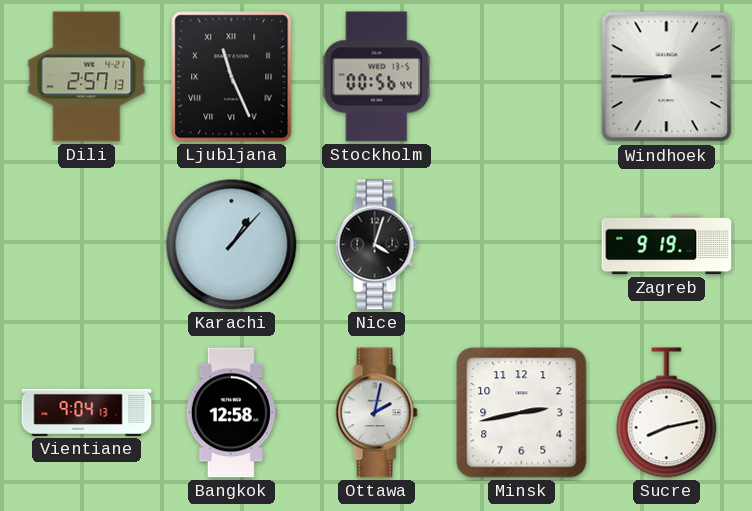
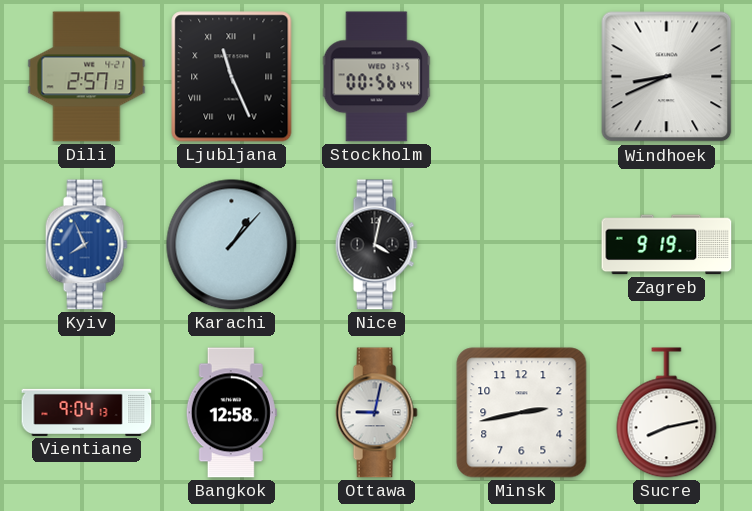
Windhoek: 8:45 -> 8:41
Kyiv: none -> 7:56
Nice: 4:03 -> 4:02
Ottawa: 2:02 -> 9:02
